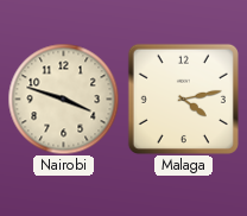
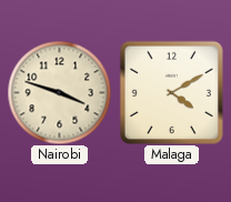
Malaga: 4:13 -> 4:10
